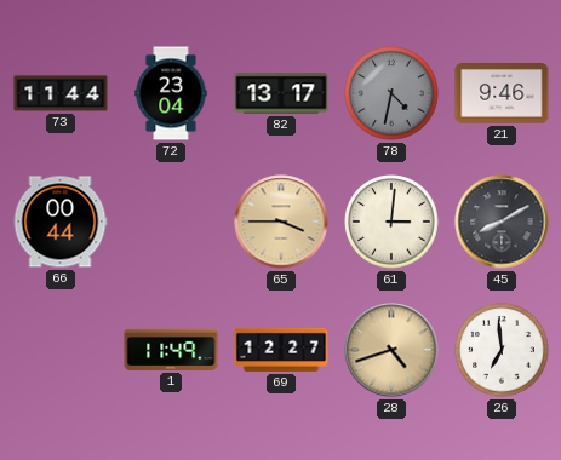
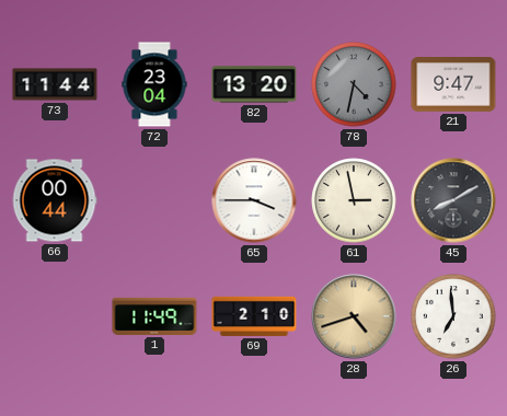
82: 13:17 -> 13:20
21: 9:46 -> 9:47
65 dial: champagne -> white
61: 3:01 -> 2:58
69: 12:27 -> 2:10
